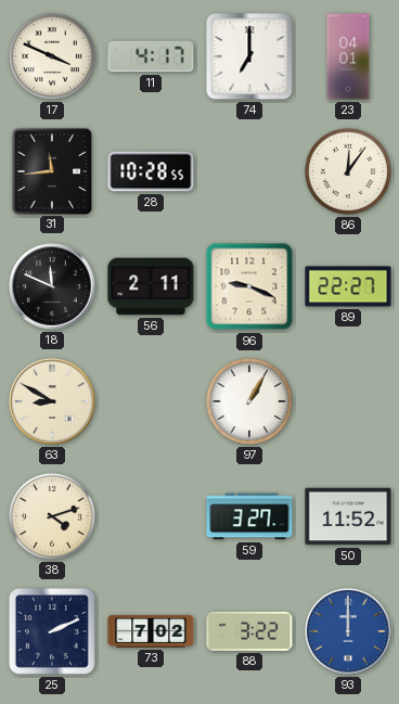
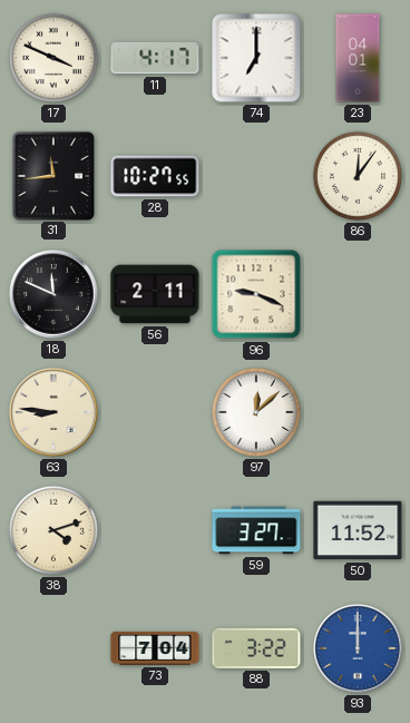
28: 10:28 -> 10:27
89: 22:27 -> none
63: 8:50 -> 8:46
97: 1:05 -> 12:08
25: 2:11 -> none
73: 7:02 -> 7:04
